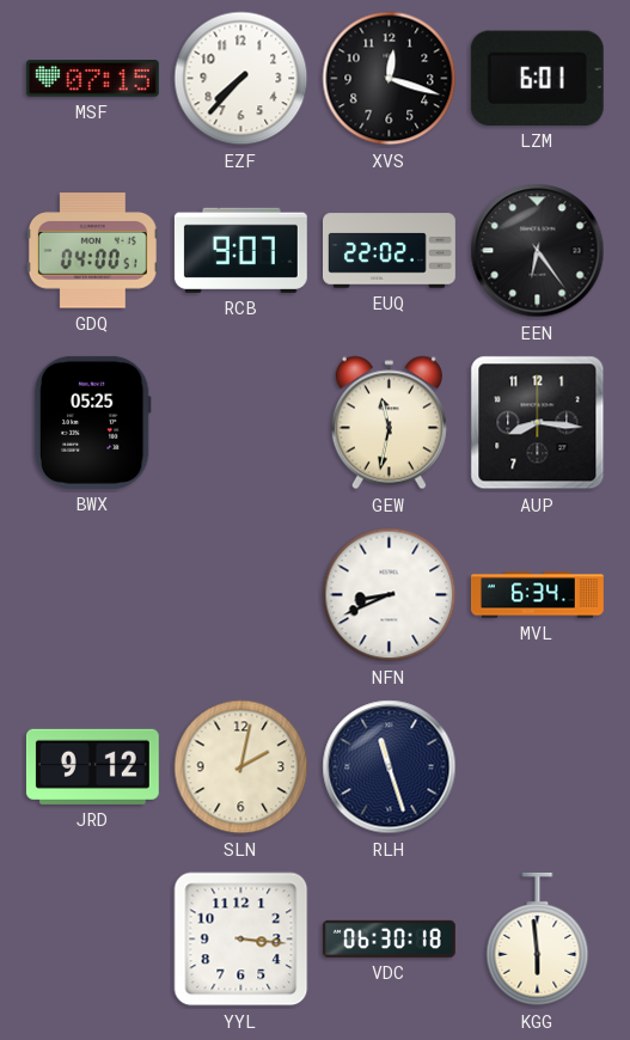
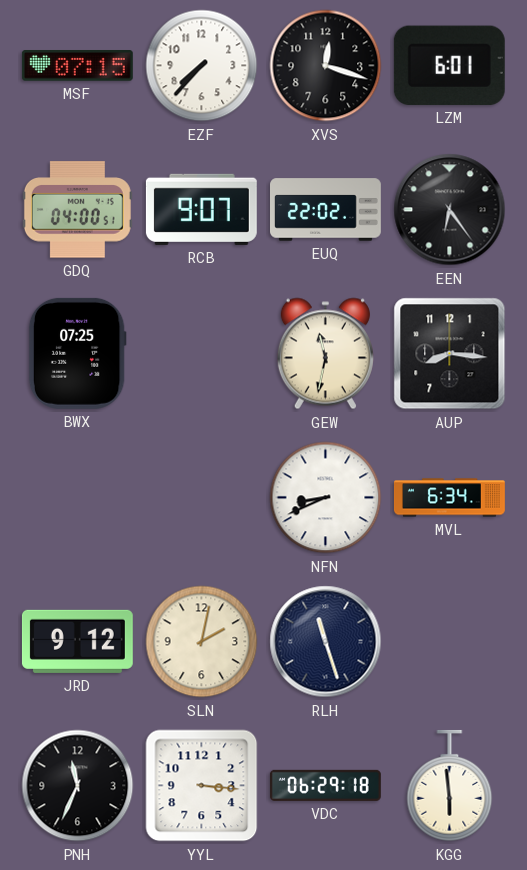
BWX: 05:25 -> 07:25
PNH: none -> 11:34
VDC: 06:30 -> 06:29
